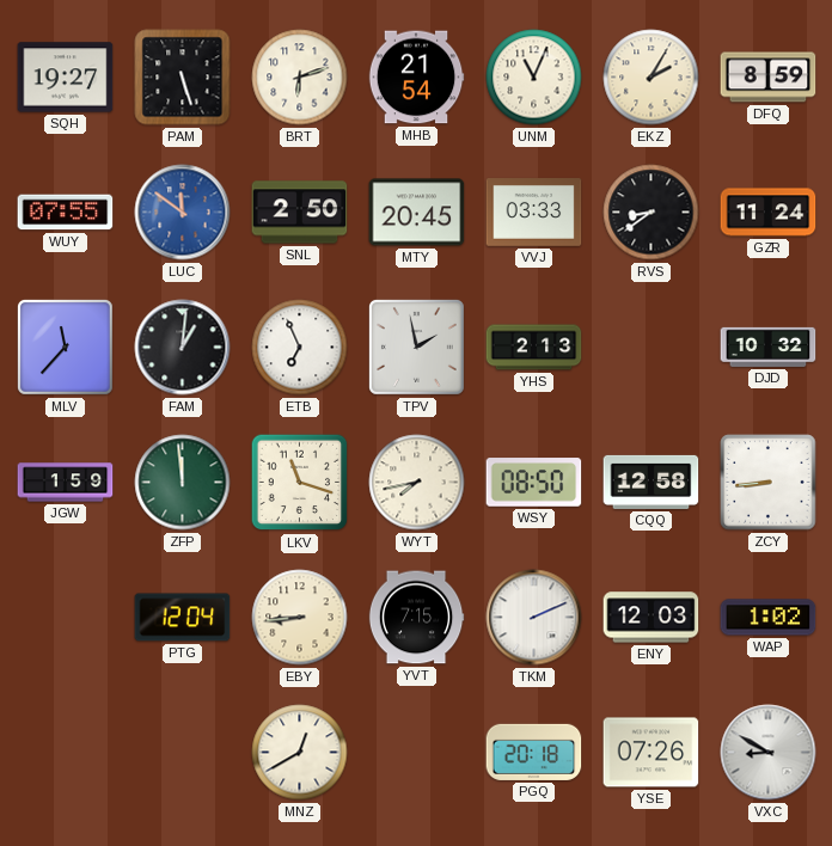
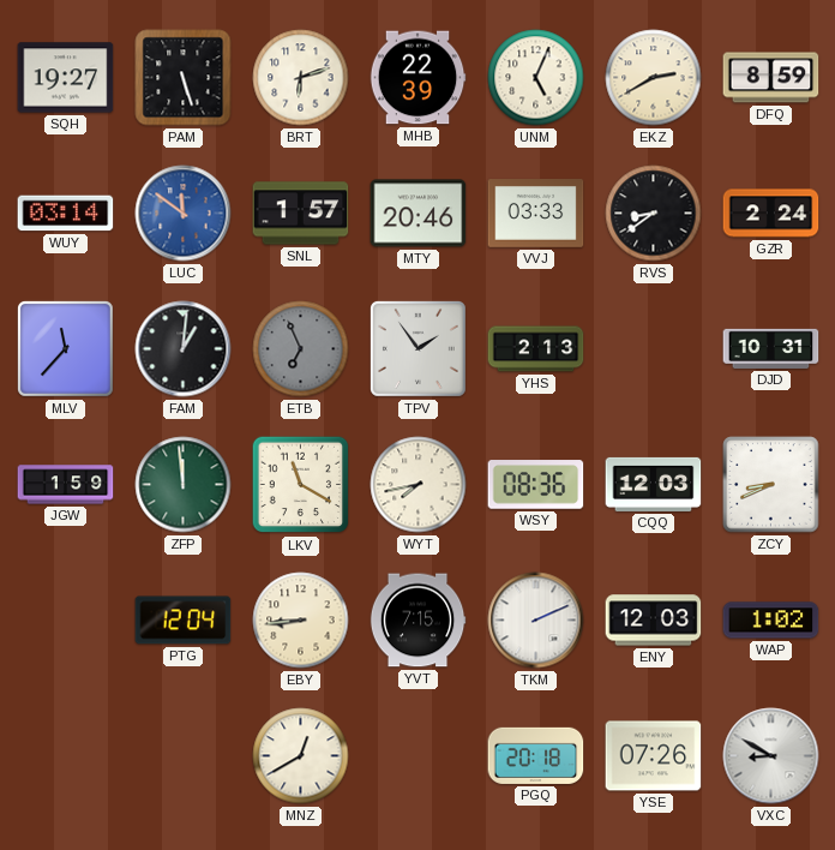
MHB: 21:54 -> 22:39
UNM: 11:04 -> 5:04
EKZ: 2:05 -> 2:40
WUY: 07:55 -> 03:14
SNL: 2:50 -> 1:57
MTY: 20:45 -> 20:46
GZR: 11:24 -> 2:24
ETB dial: white -> grey
TPV: 1:58 -> 1:54
DJD: 10:32 -> 10:31
LKV: 11:18 -> 11:20
WSY: 08:50 -> 08:36
CQQ: 12:58 -> 12:03
ZCY: 8:44 -> 8:41
